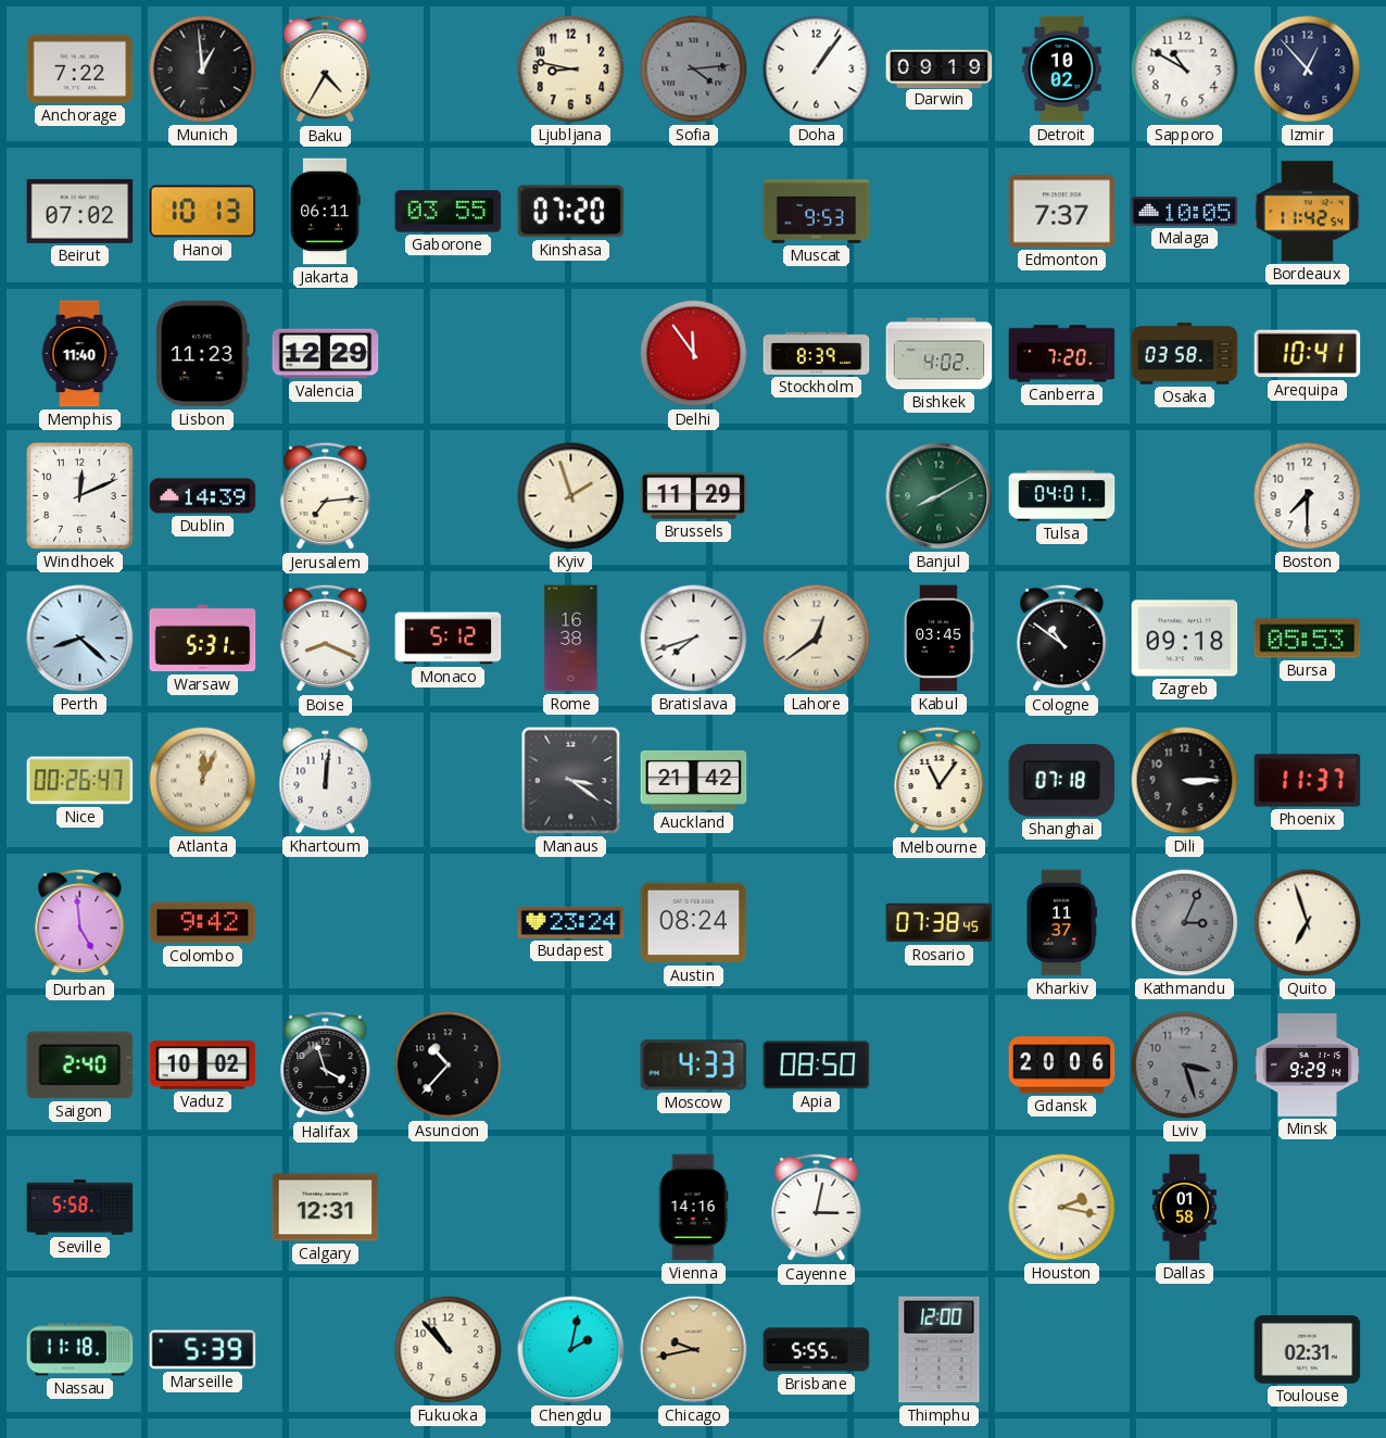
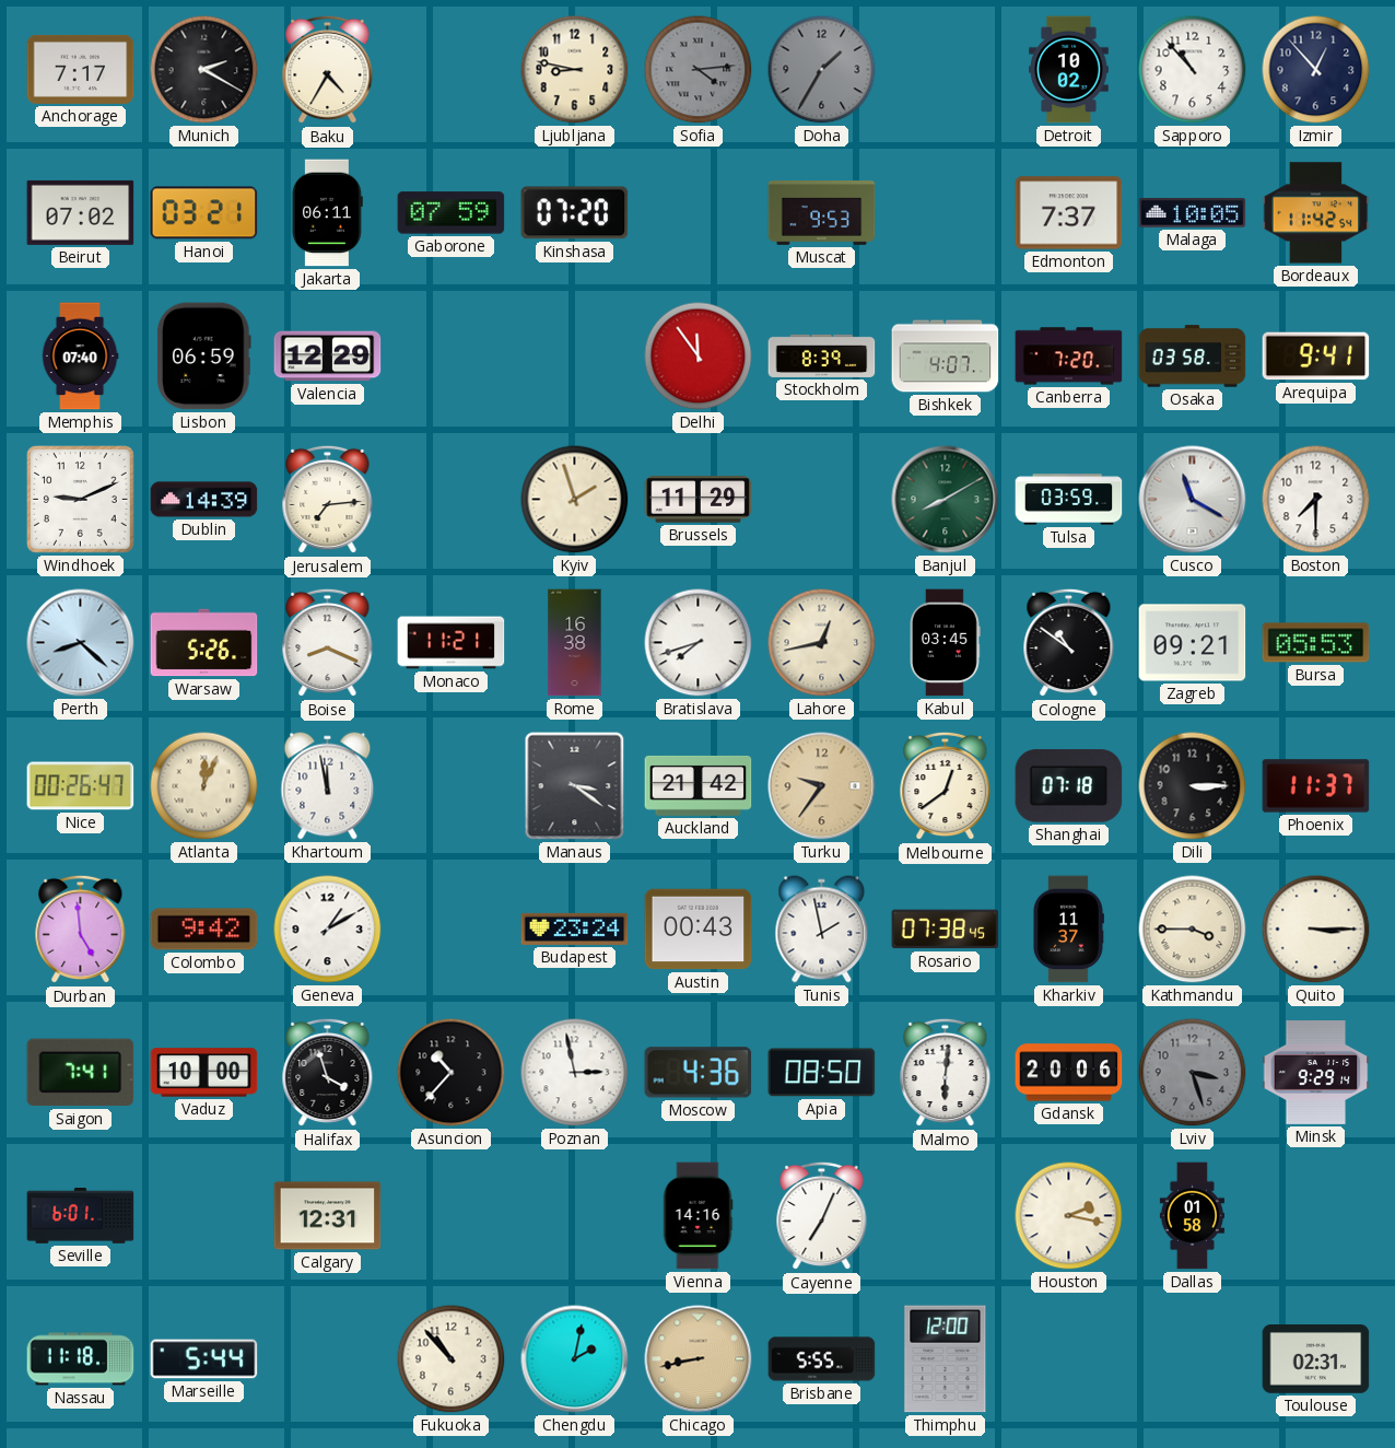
Anchorage: 7:22 -> 7:17
Munich: 12:59 -> 2:20
Doha: 1:06 -> 1:35
Doha dial: white -> grey
Darwin: 09:19 -> none
Sapporo: 10:50 -> 10:53
Hanoi: 10:13 -> 03:21
Gaborone: 03:55 -> 07:59
Memphis: 11:40 -> 07:40
Lisbon: 11:23 -> 06:59
Bishkek: 4:02 -> 4:07
Arequipa: 10:41 -> 9:41
Windhoek: 12:11 -> 9:11
Tulsa: 04:01 -> 03:59
Cusco: none -> 11:20
Warsaw: 5:31 -> 5:26
Monaco: 5:12 -> 11:21
Lahore: 12:39 -> 12:43
Zagreb: 09:18 -> 09:21
Khartoum: 12:01 -> 11:58
Turku: none -> 9:36
Melbourne: 11:06 -> 12:39
Geneva: none -> 1:10
Austin: 08:24 -> 00:43
Tunis: none -> 1:58
Kathmandu: 3:04 -> 3:45
Kathmandu dial: grey -> cream
Quito: 6:57 -> 3:15
Saigon: 2:40 -> 7:41
Vaduz: 10:02 -> 10:00
Poznan: none -> 2:58
Moscow: 4:33 -> 4:36
Malmo: none -> 6:01
Seville: 5:58 -> 6:01
Cayenne: 3:02 -> 7:04
Marseille: 5:39 -> 5:44
Chicago: 9:43 -> 8:43
